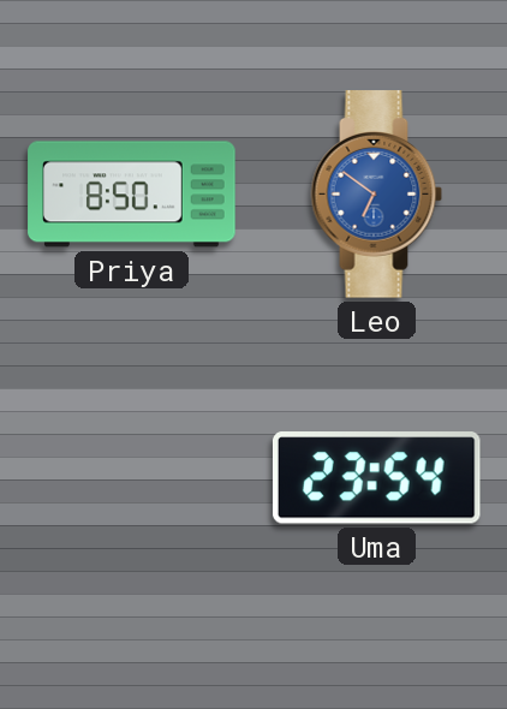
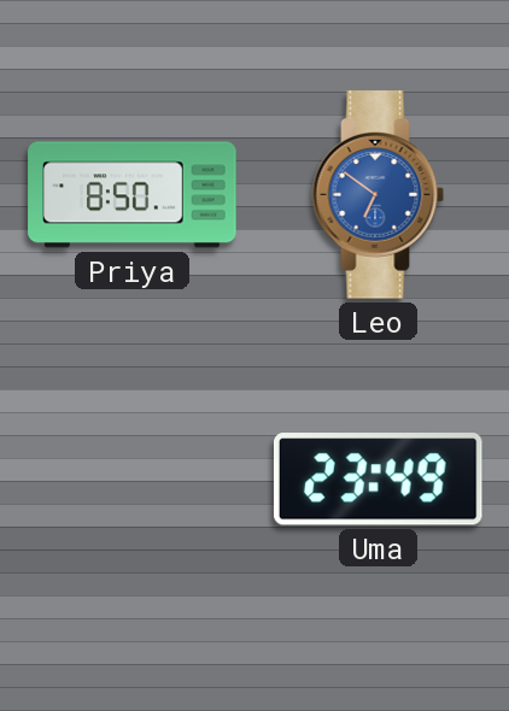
Uma: 23:54 -> 23:49
